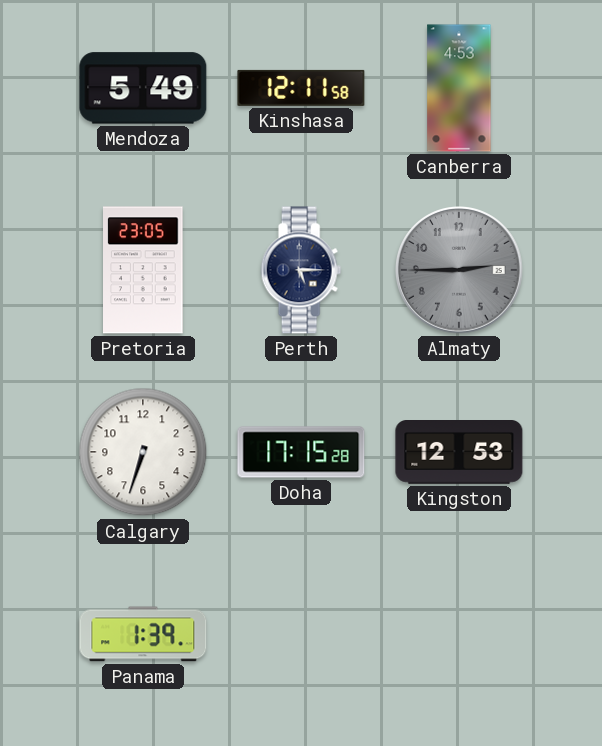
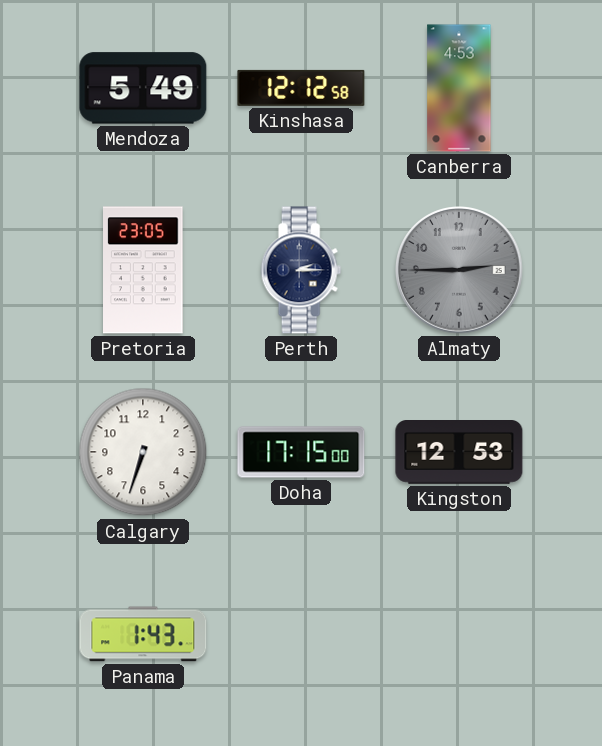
Kinshasa: 12:11 -> 12:12
Perth: 5:15 -> 2:15
Doha: 17:15:28 -> 17:15:00
Panama: 1:39 -> 1:43
